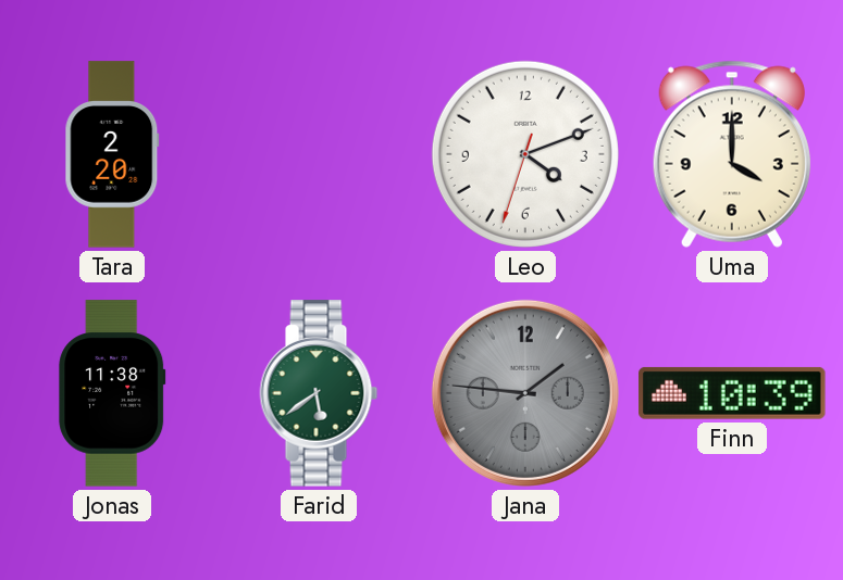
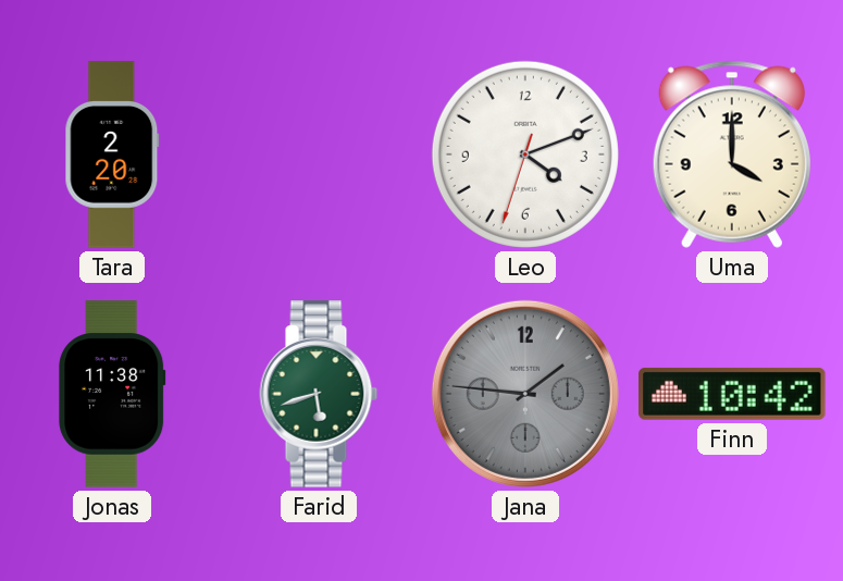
Farid: 5:39 -> 5:42
Finn: 10:39 -> 10:42
